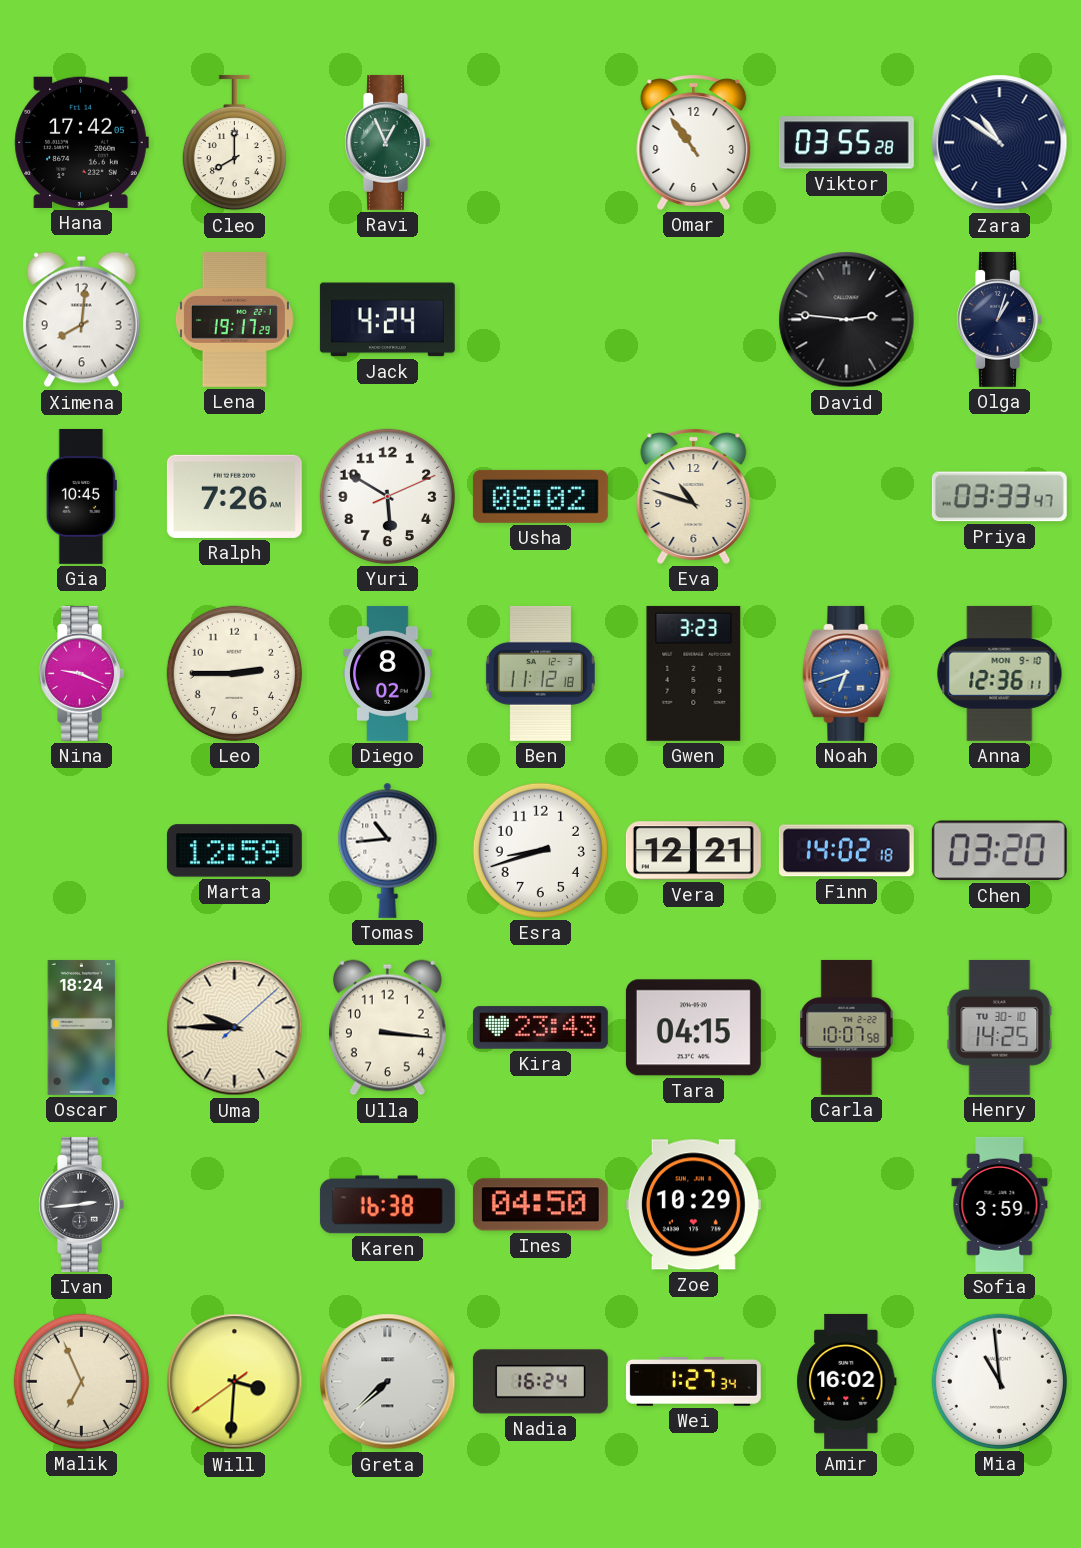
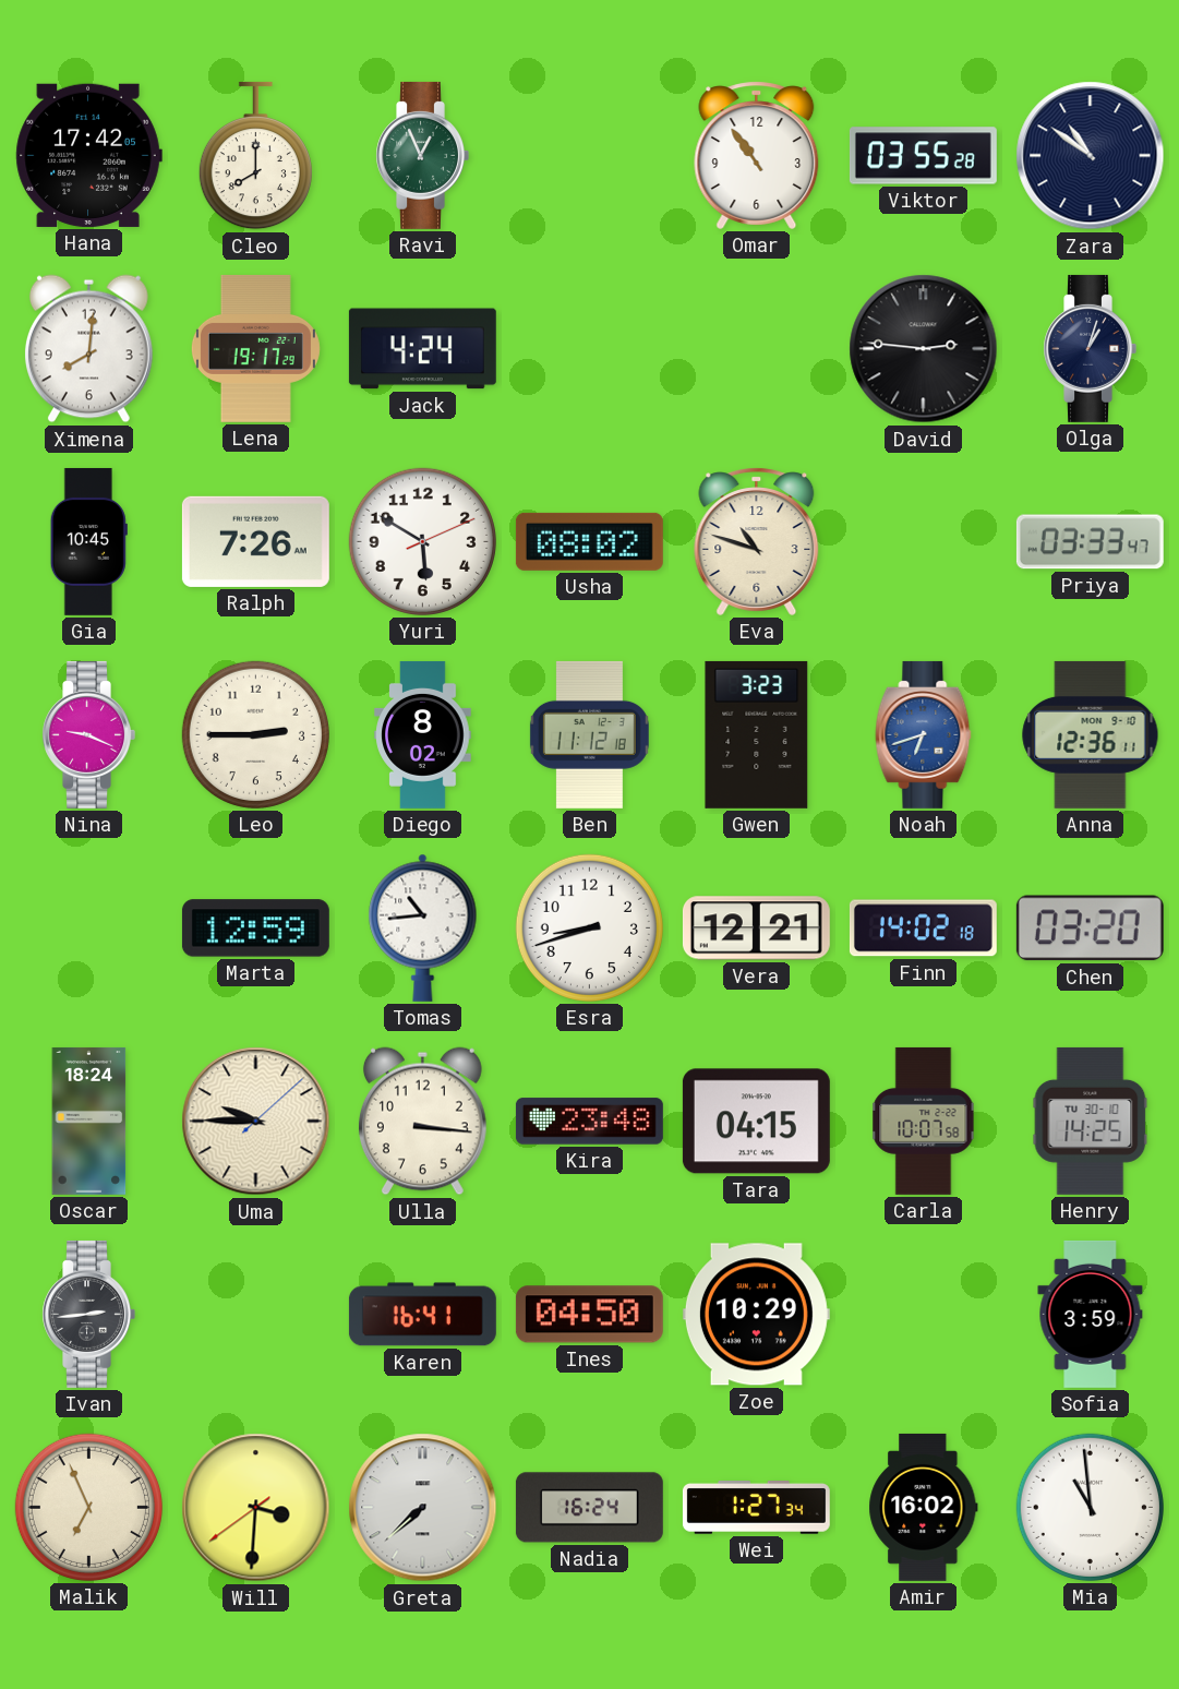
Kira: 23:43 -> 23:48
Karen: 16:38 -> 16:41
